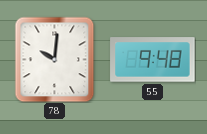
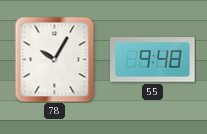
78: 10:01 -> 10:05
